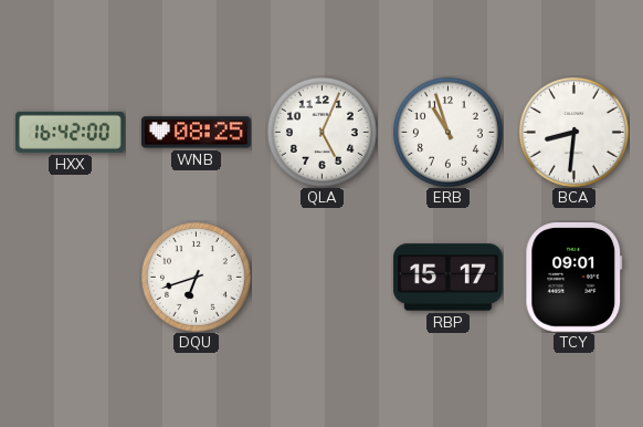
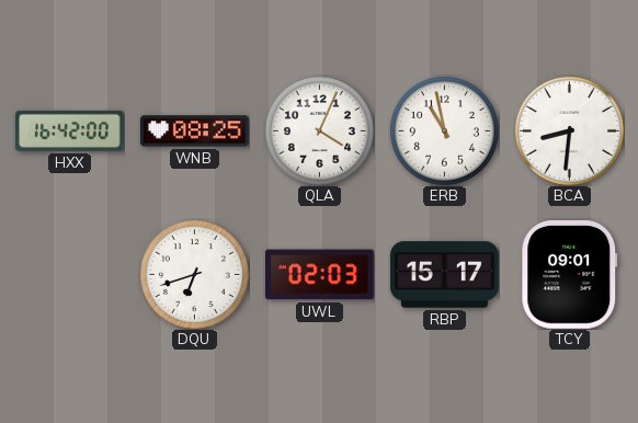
QLA: 5:04 -> 4:04
ERB: 10:57 -> 10:58
UWL: none -> 02:03
